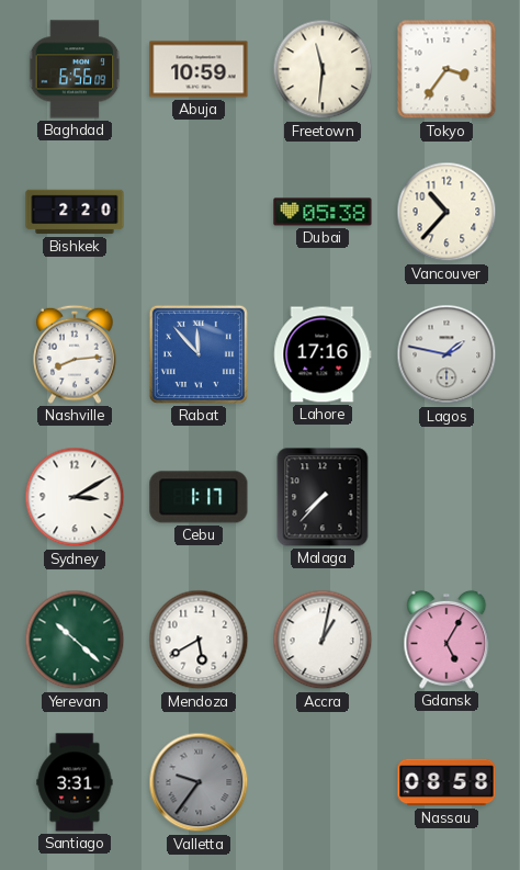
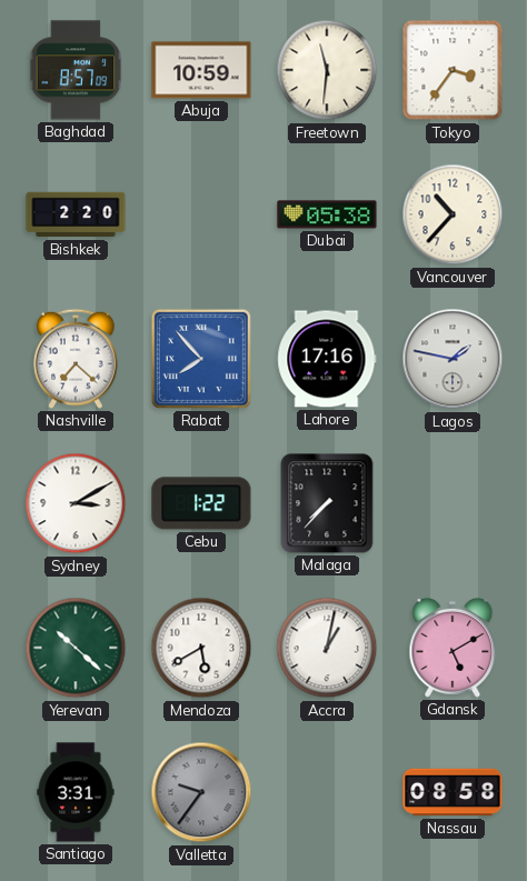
Baghdad: 6:56 -> 8:57
Nashville: 8:14 -> 7:22
Rabat: 11:53 -> 7:53
Cebu: 1:17 -> 1:22
Gdansk: 5:05 -> 5:10
